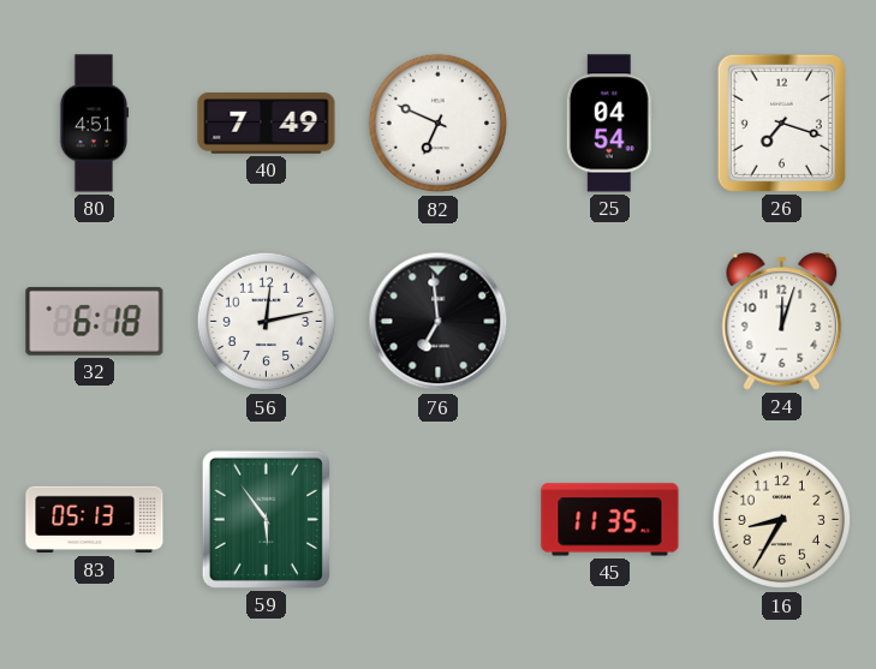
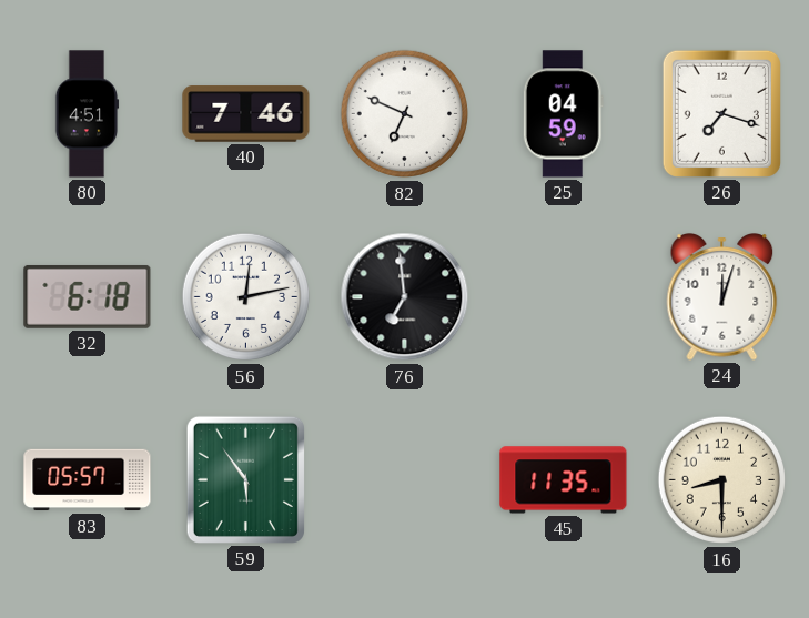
40: 7:49 -> 7:46
25: 04:54 -> 04:59
83: 05:13 -> 05:57
16: 8:35 -> 8:30
